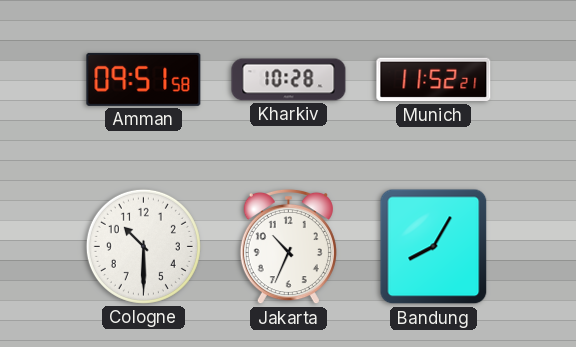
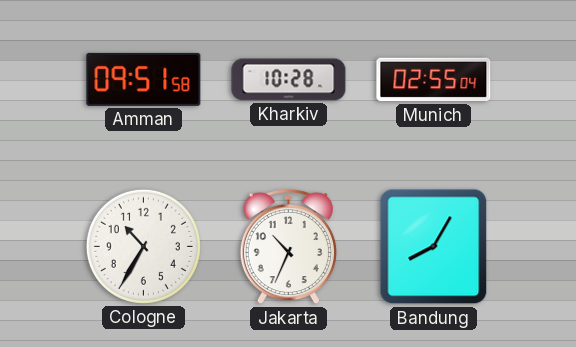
Munich: 11:52 -> 02:55
Cologne: 10:30 -> 10:35
